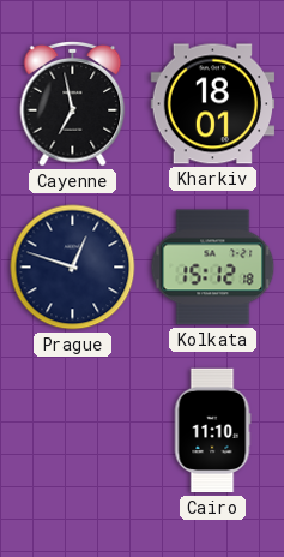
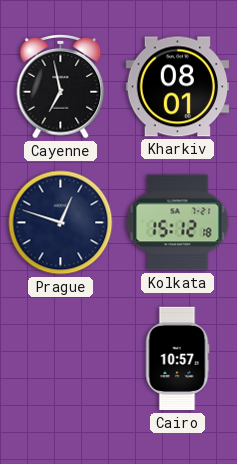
Kharkiv: 18:01 -> 08:01
Cairo: 11:10 -> 10:57
